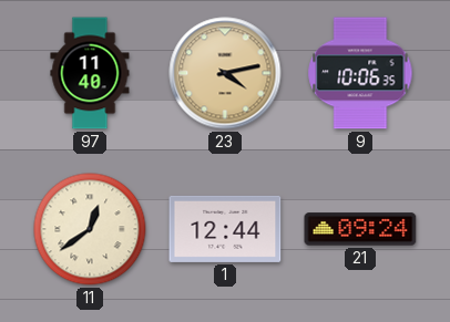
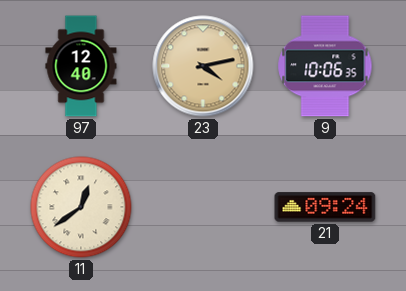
97: 11:40 -> 12:40
1: 12:44 -> none
